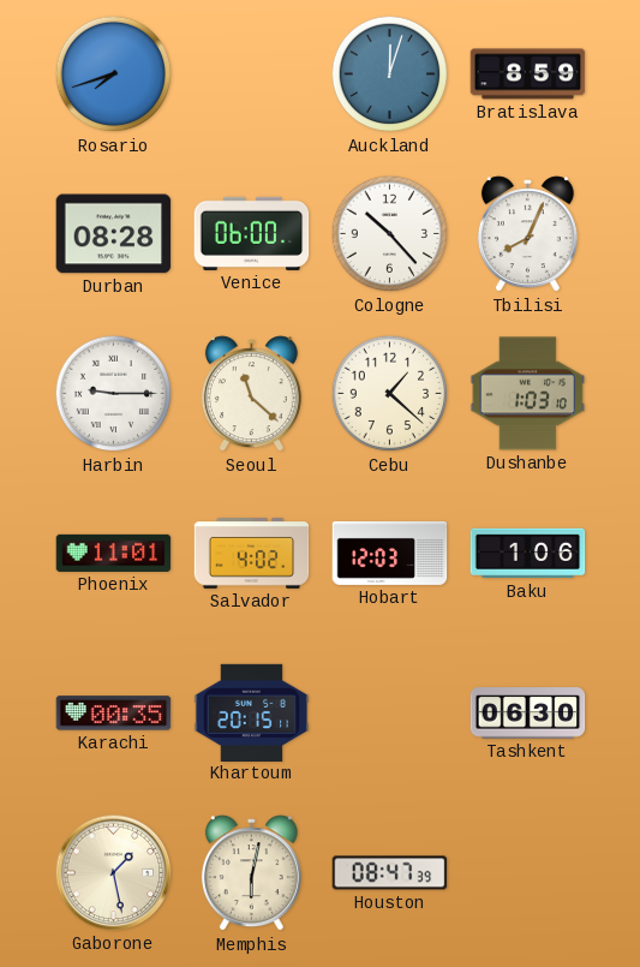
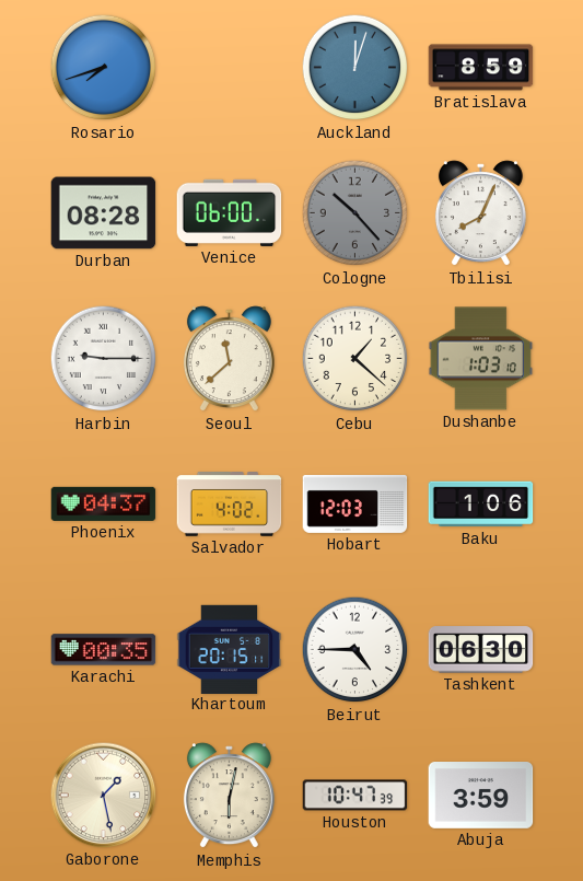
Cologne dial: white -> grey
Seoul: 11:22 -> 11:38
Phoenix: 11:01 -> 04:37
Beirut: none -> 4:45
Houston: 08:47 -> 10:47
Abuja: none -> 3:59
